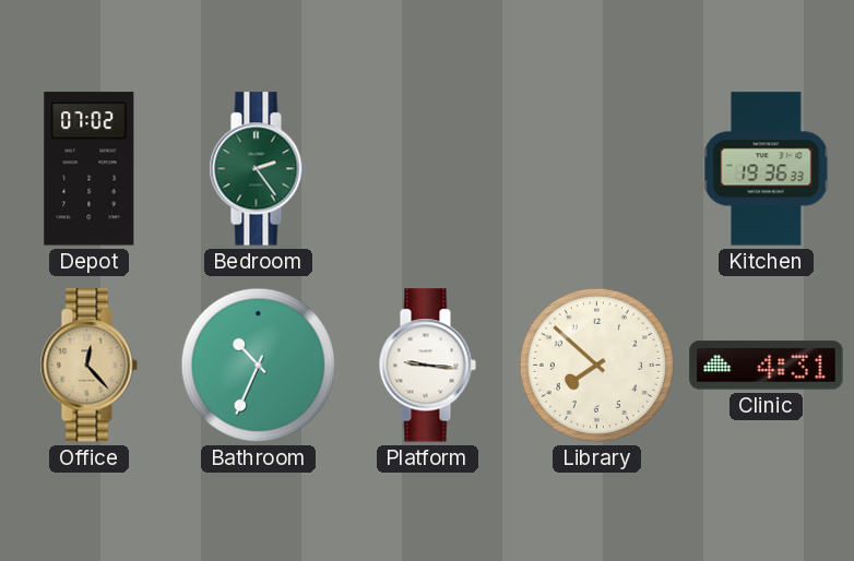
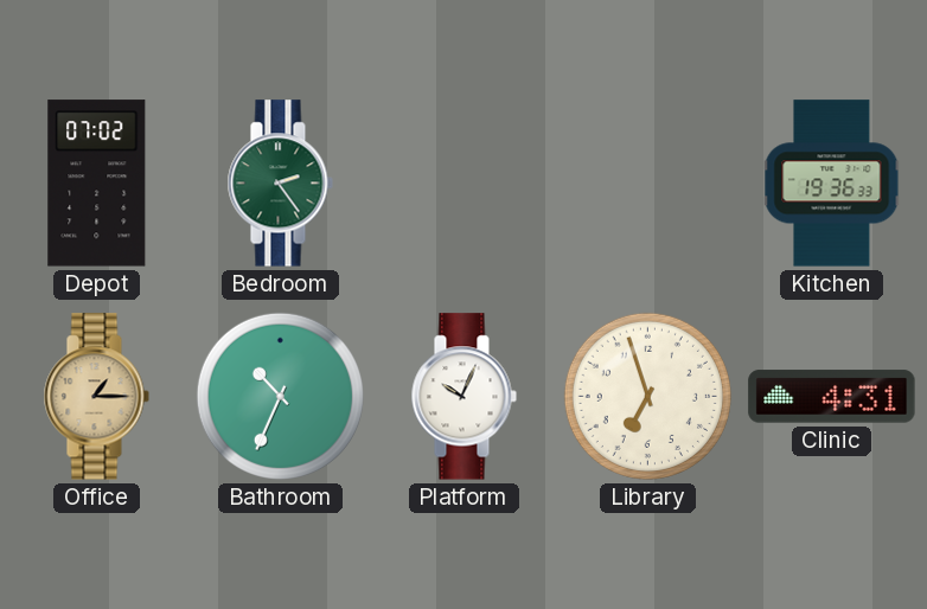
Office: 12:23 -> 1:15
Platform: 9:16 -> 10:04
Library: 7:52 -> 6:57
